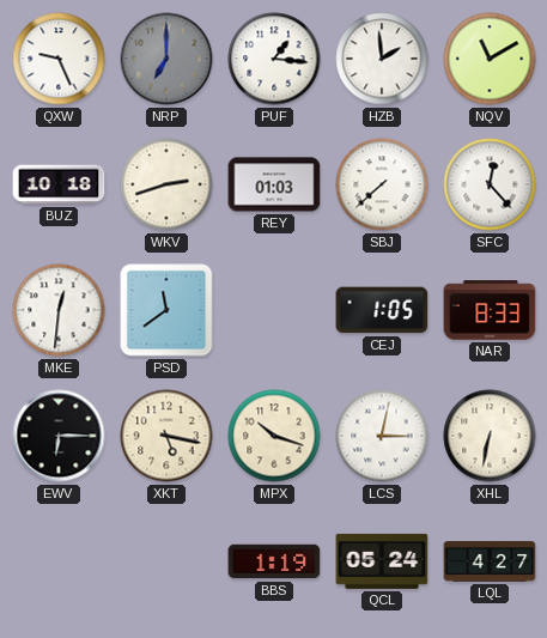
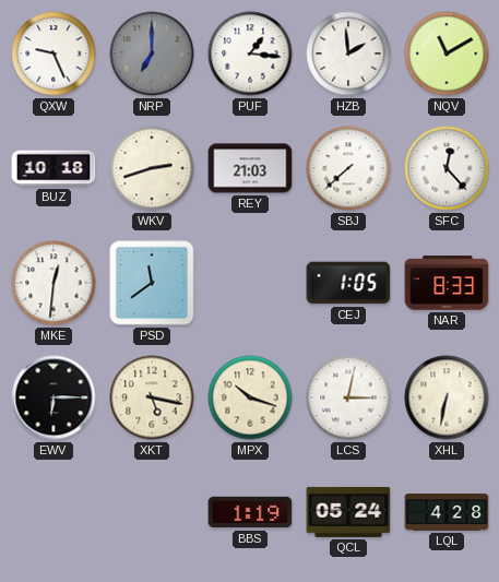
REY: 01:03 -> 21:03
LQL: 4:27 -> 4:28
